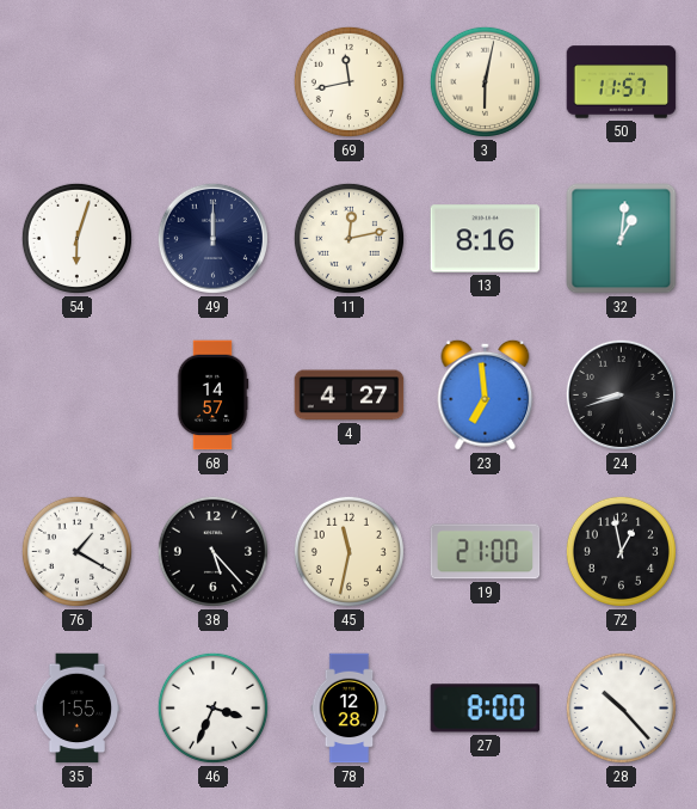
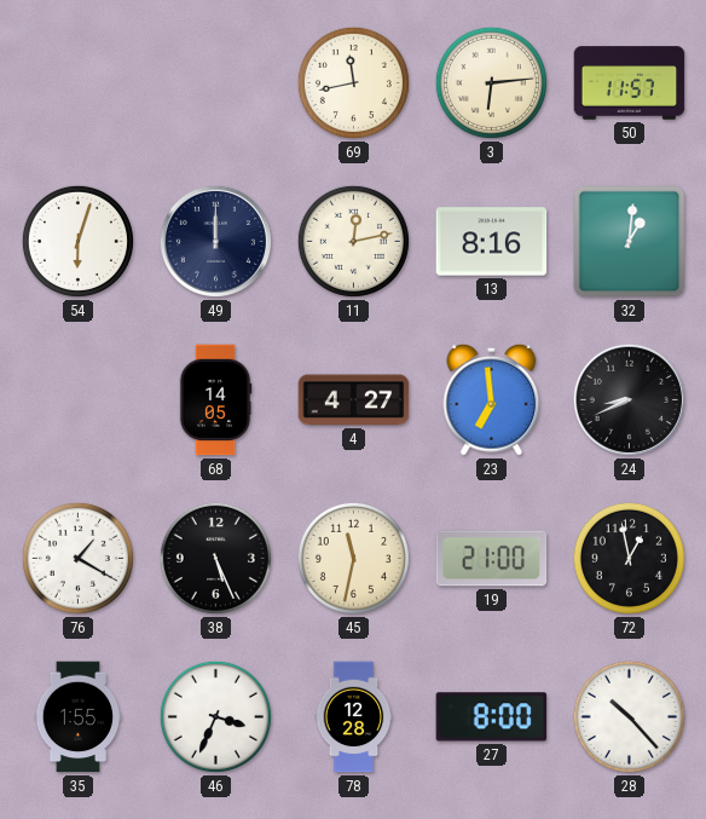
3: 6:02 -> 6:14
68: 14:57 -> 14:05
24: 8:42 -> 8:41
38: 5:23 -> 5:26
